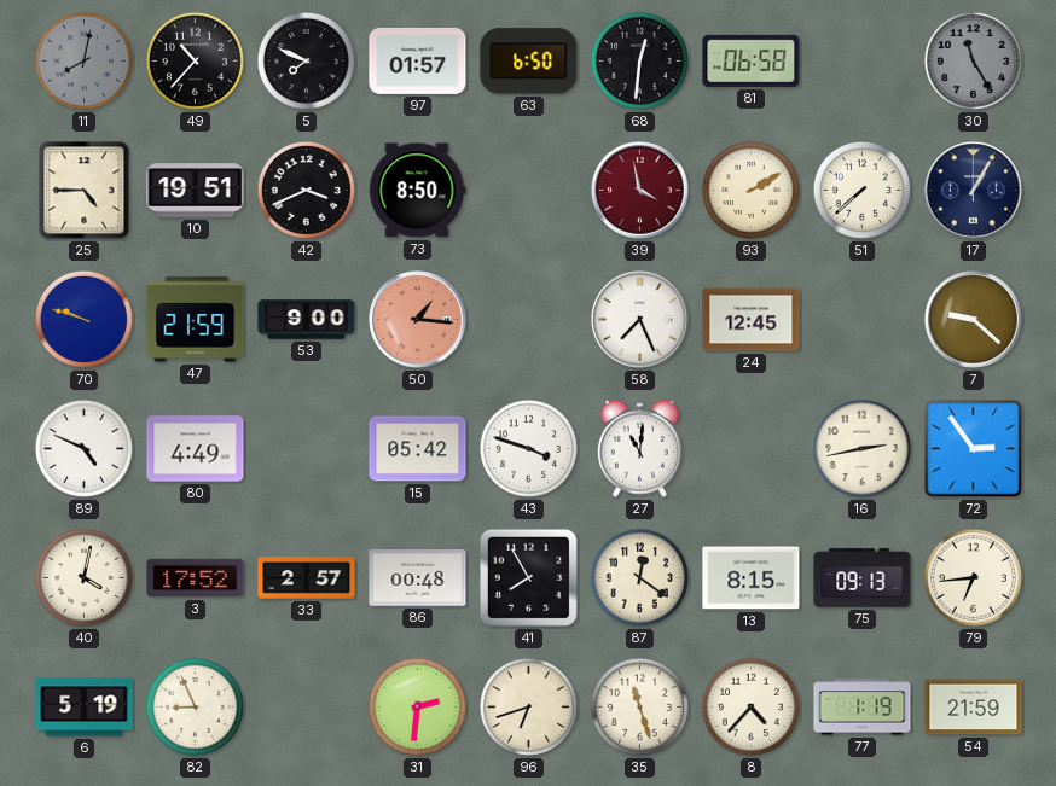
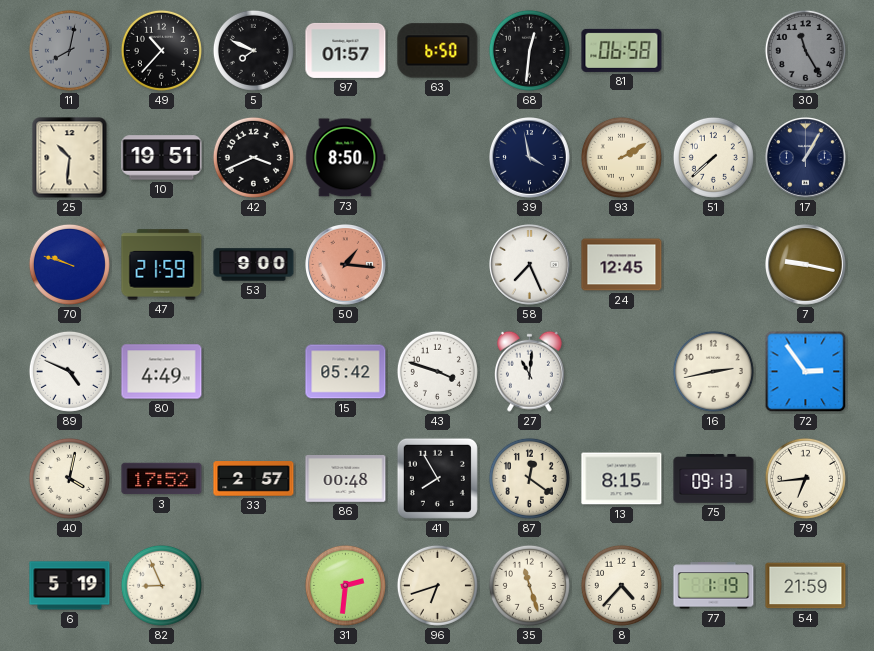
25: 4:45 -> 10:31
39 dial: burgundy -> navy
7: 9:22 -> 9:17
